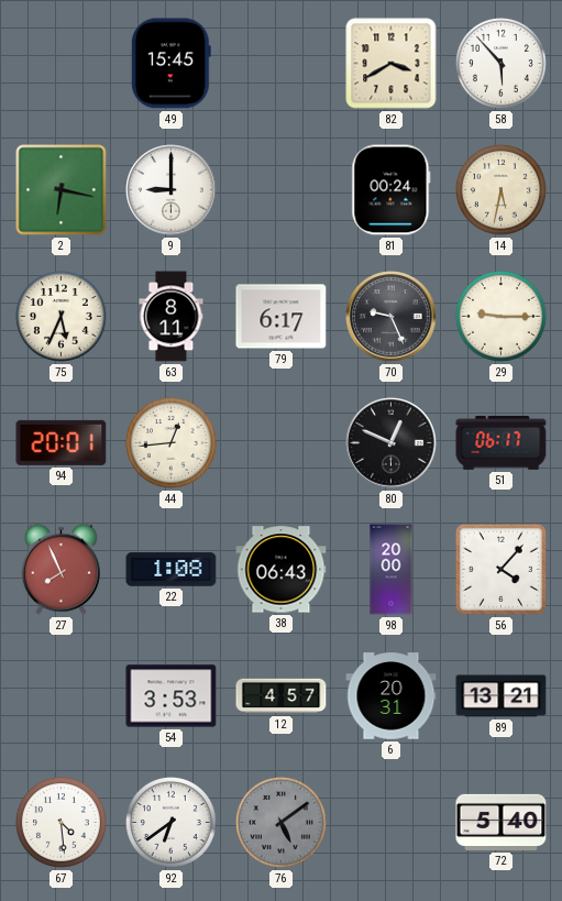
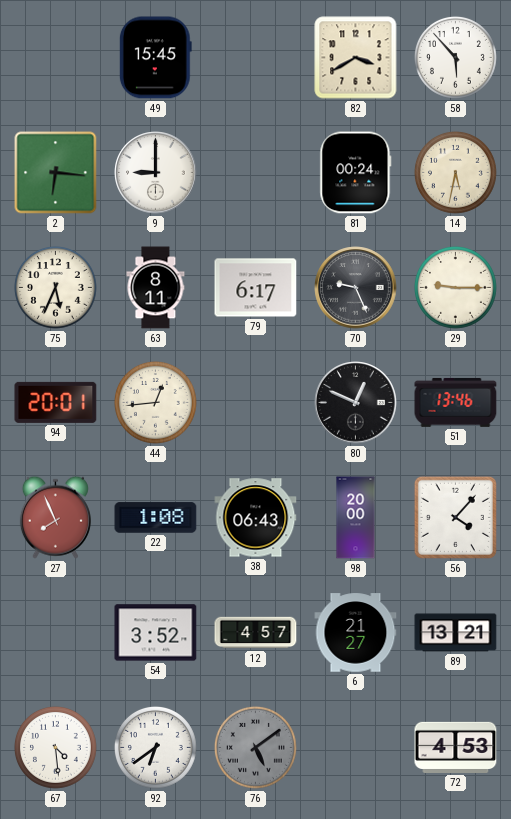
2: 6:17 -> 6:16
51: 06:17 -> 13:46
54: 3:53 -> 3:52
6: 20:31 -> 21:27
72: 5:40 -> 4:53
